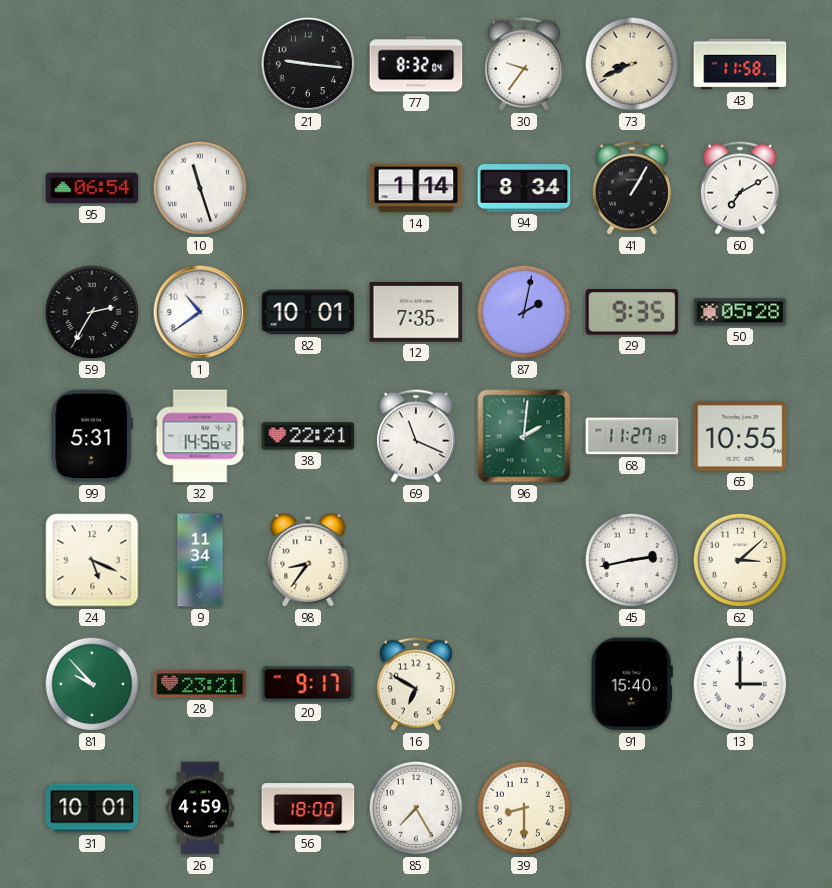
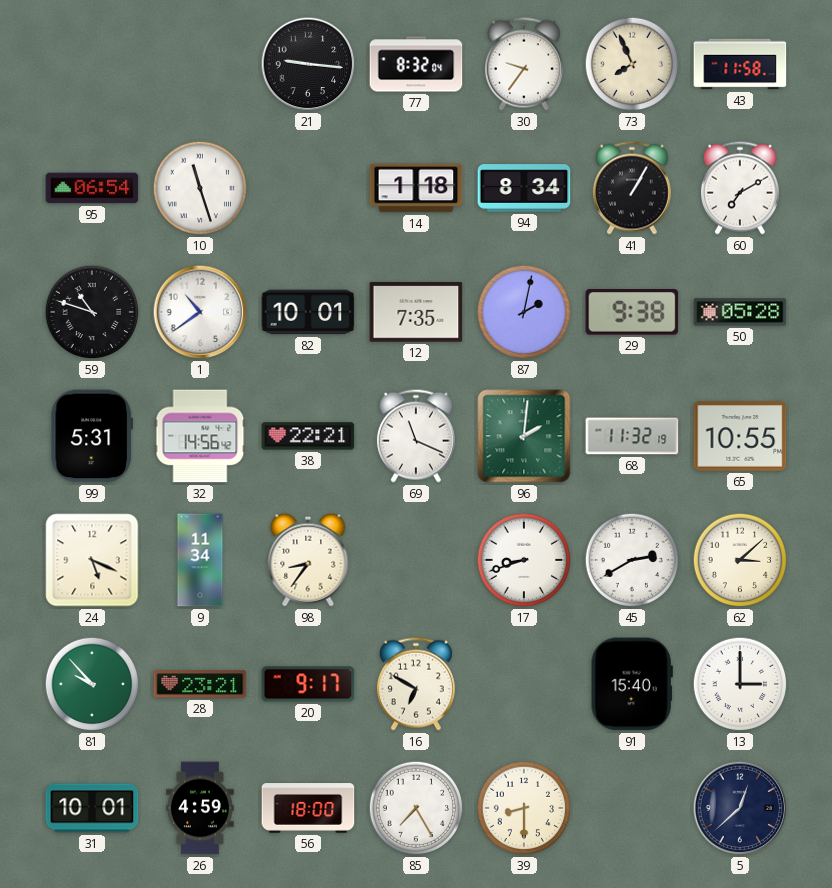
73: 8:41 -> 7:56
14: 1:14 -> 1:18
59: 2:35 -> 10:48
29: 9:35 -> 9:38
68: 11:27 -> 11:32
17: none -> 8:42
45: 2:43 -> 2:40
5: none -> 12:38
